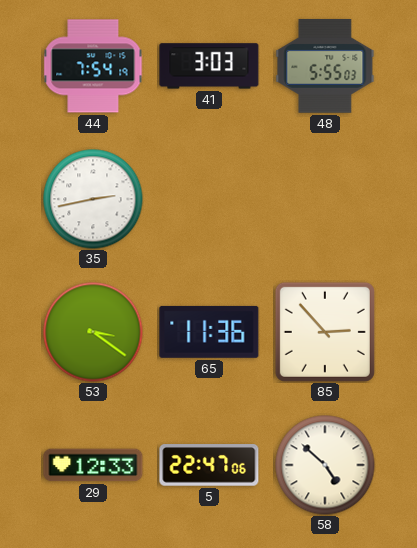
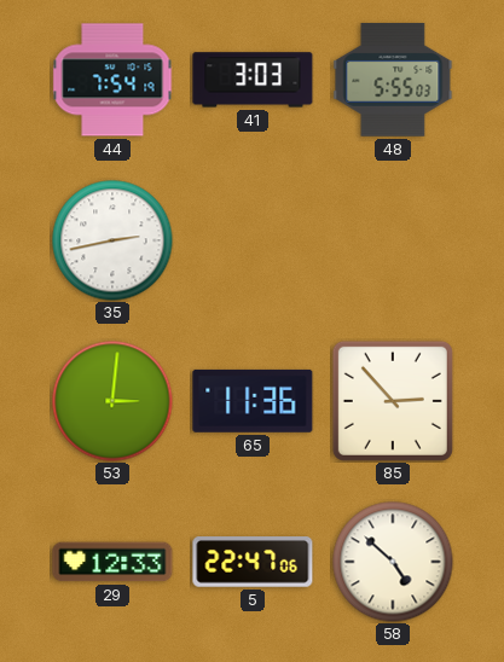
53: 3:21 -> 3:01
